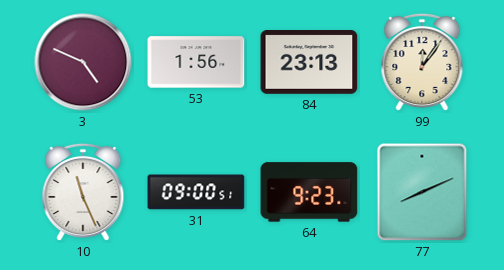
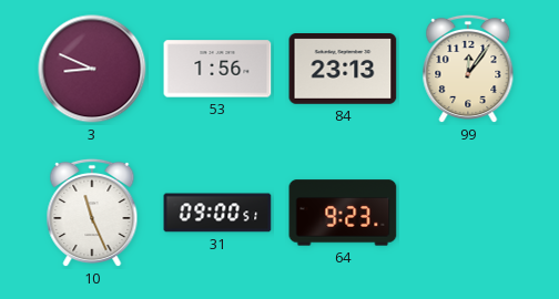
3: 4:49 -> 8:49
77: 8:11 -> none
